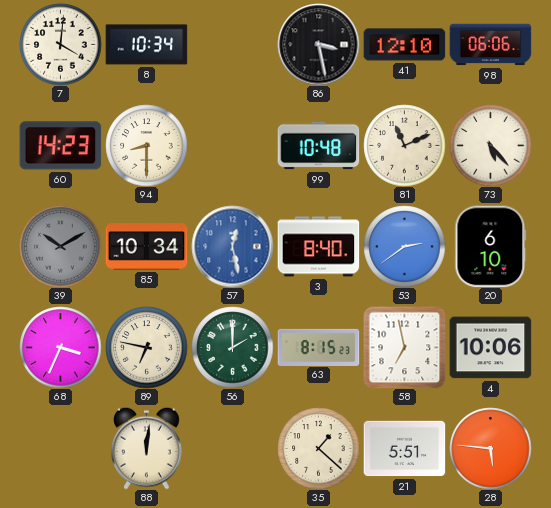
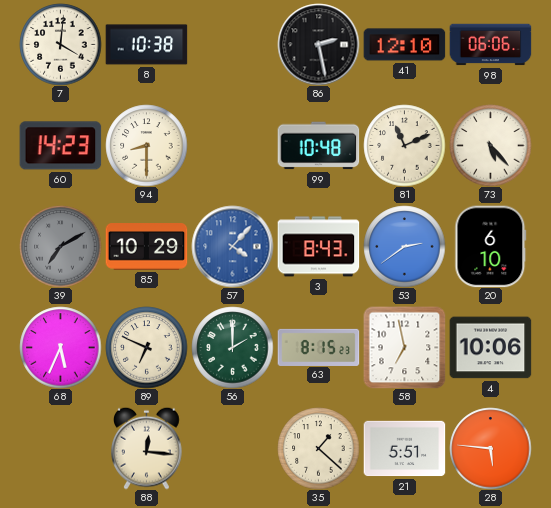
8: 10:34 -> 10:38
86: 3:28 -> 2:28
39: 10:10 -> 7:10
85: 10:34 -> 10:29
57: 12:28 -> 4:07
3: 8:40 -> 8:43
68: 3:34 -> 5:34
89: 6:47 -> 6:49
88: 12:01 -> 12:16
